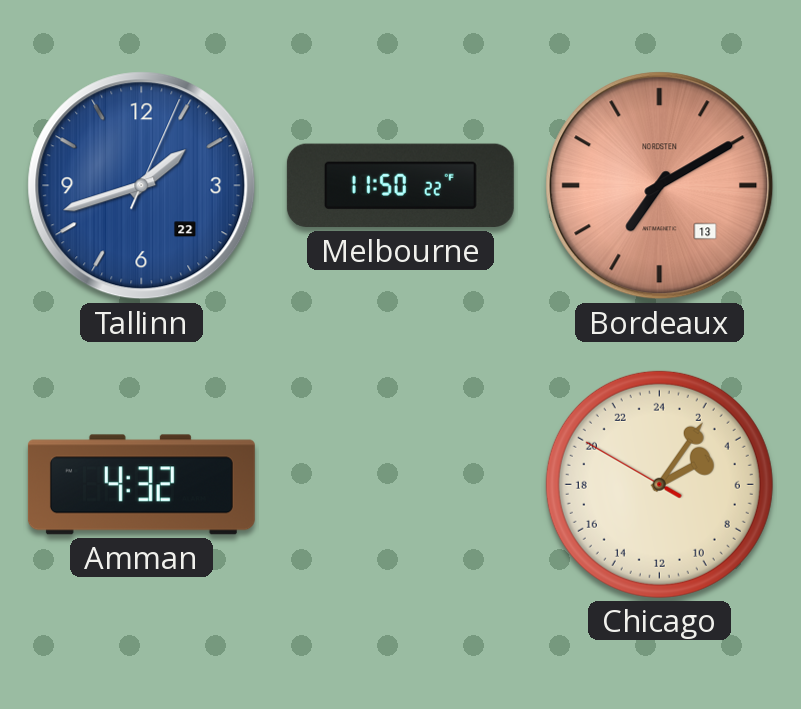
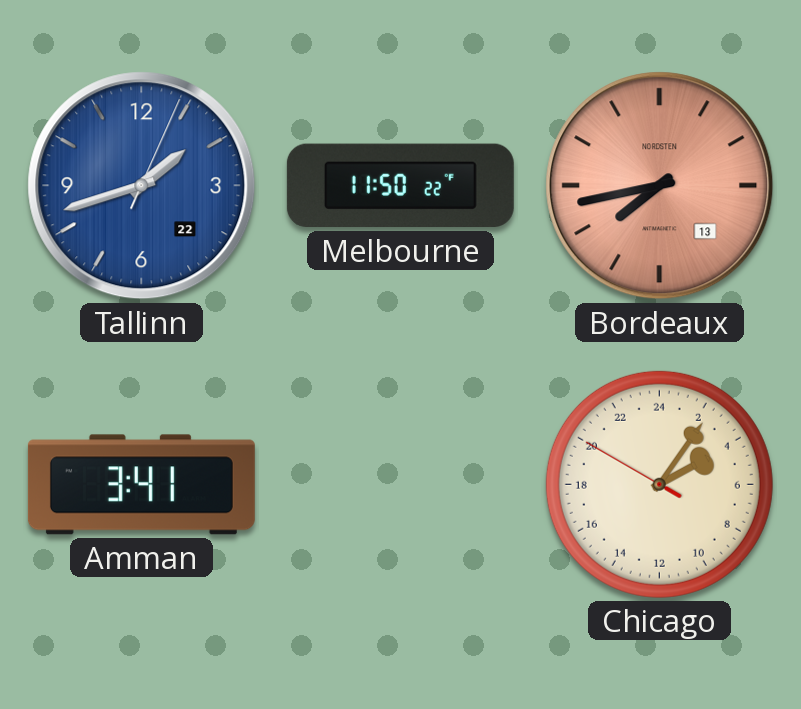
Bordeaux: 7:10 -> 7:43
Amman: 4:32 -> 3:41
